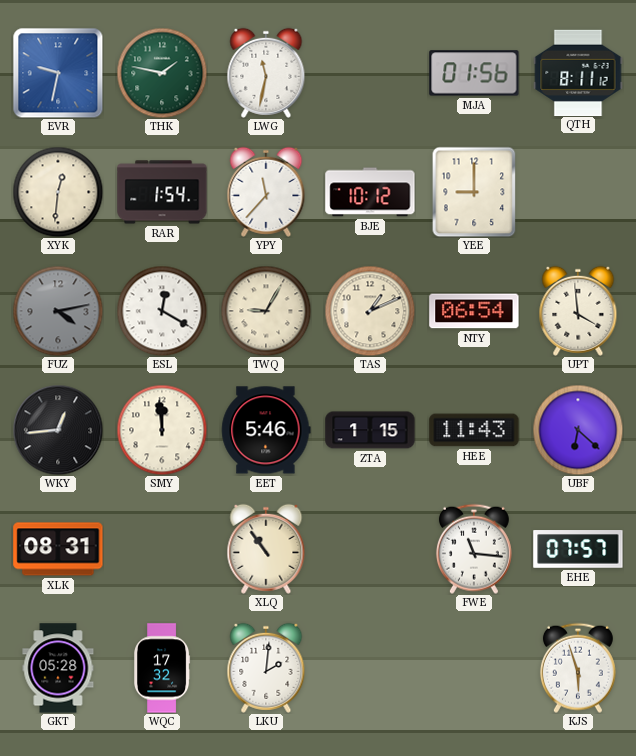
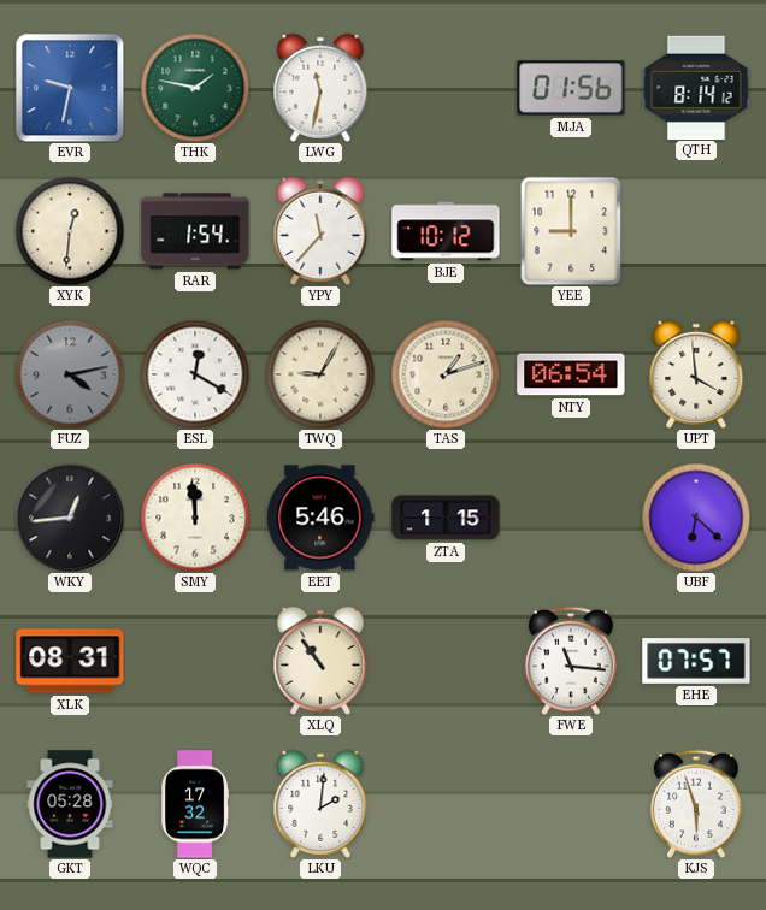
QTH: 8:11 -> 8:14
TAS: 1:11 -> 1:12
HEE: 11:43 -> none
